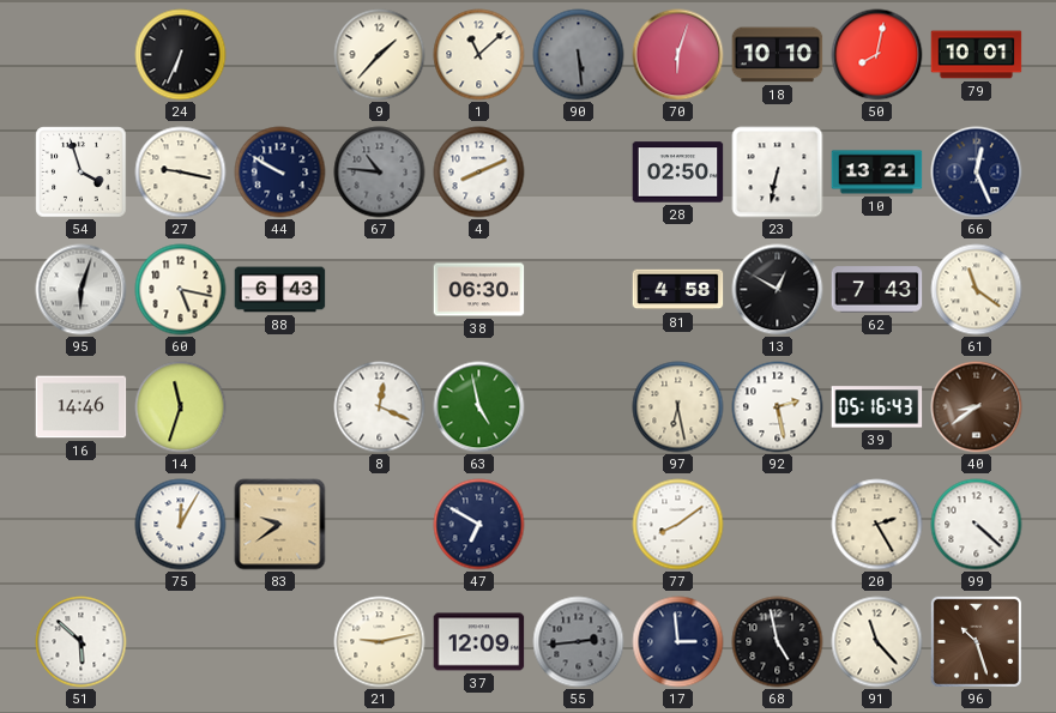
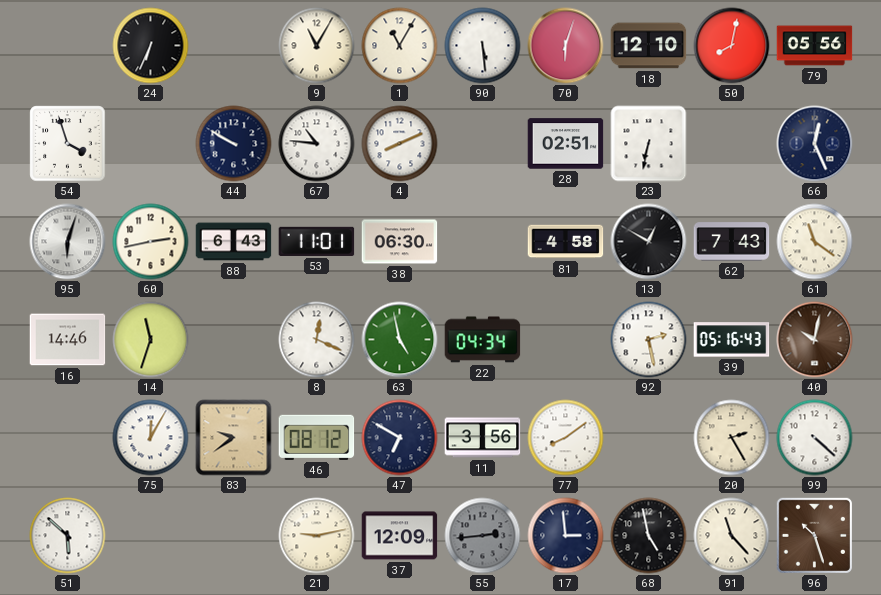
9: 1:37 -> 11:05
1: 11:08 -> 11:05
90 dial: grey -> white
18: 10:10 -> 12:10
79: 10:01 -> 05:56
27: 9:17 -> none
67 dial: grey -> white
28: 02:50 -> 02:51
10: 13:21 -> none
60: 5:17 -> 2:43
53: none -> 11:01
22: none -> 04:34
97: 6:28 -> none
40: 8:39 -> 10:02
46: none -> 08:12
11: none -> 3:56
